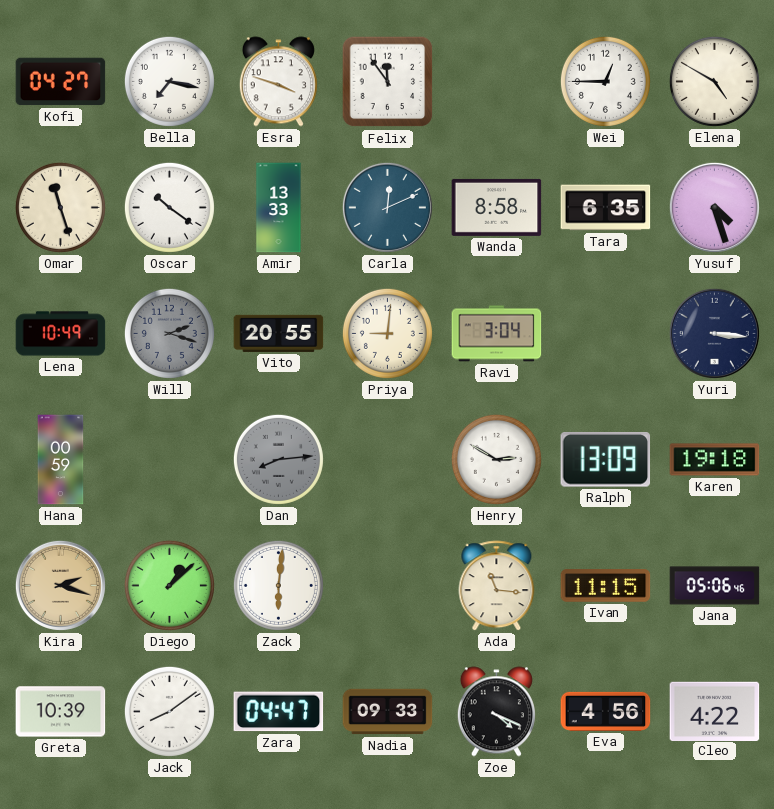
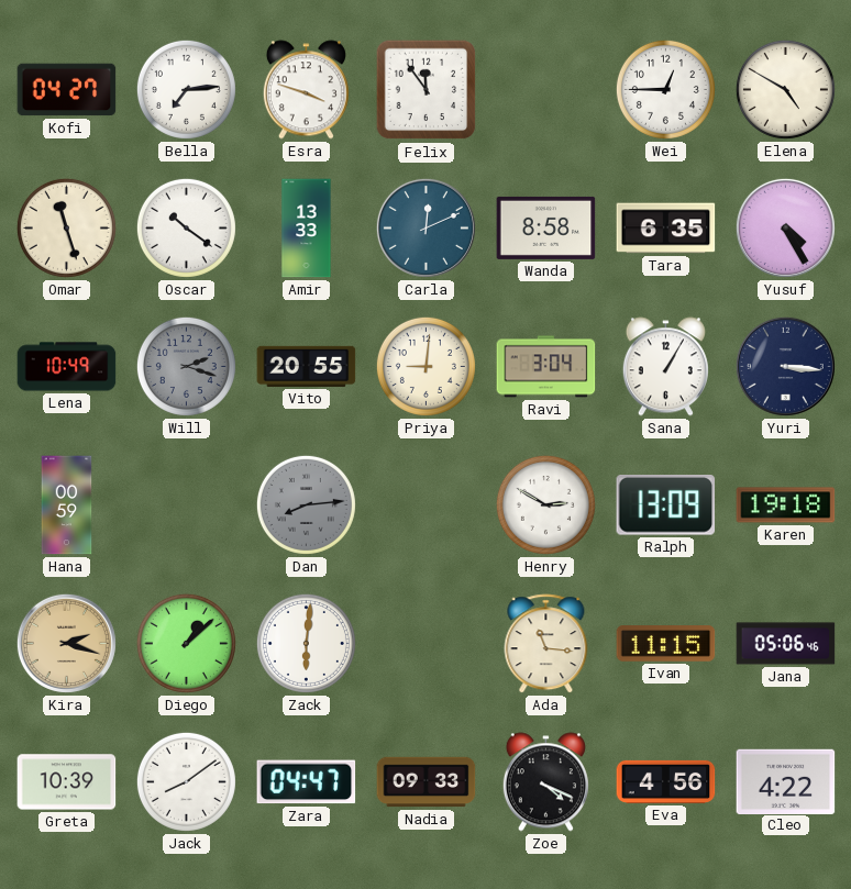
Bella: 7:17 -> 7:14
Yusuf: 4:27 -> 4:25
Sana: none -> 1:05
